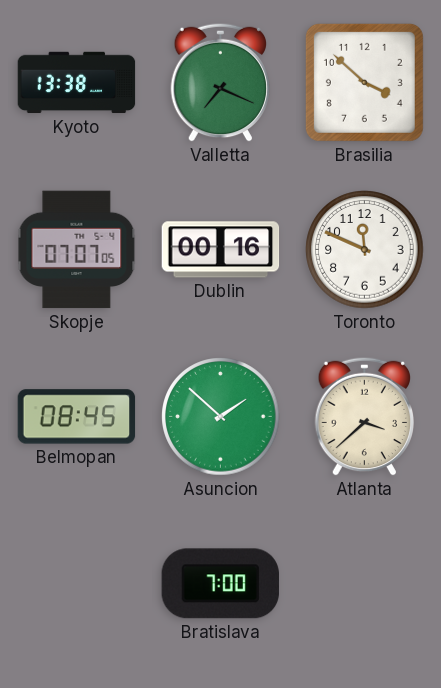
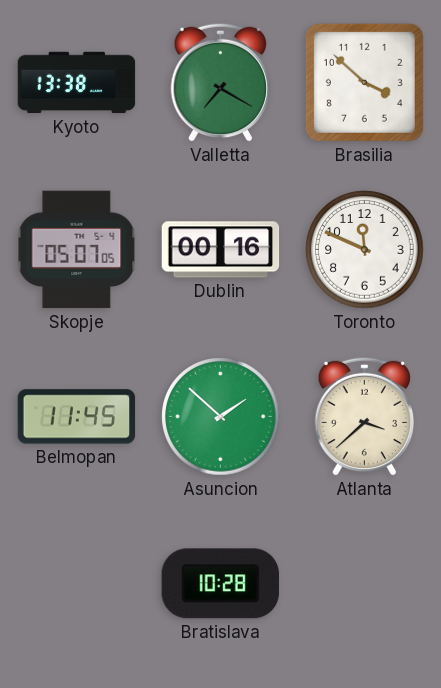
Valletta: 7:19 -> 7:20
Skopje: 07:07 -> 05:07
Belmopan: 08:45 -> 11:45
Bratislava: 7:00 -> 10:28
